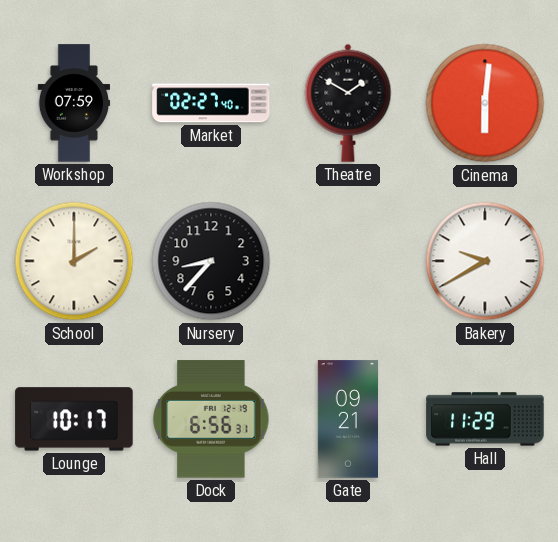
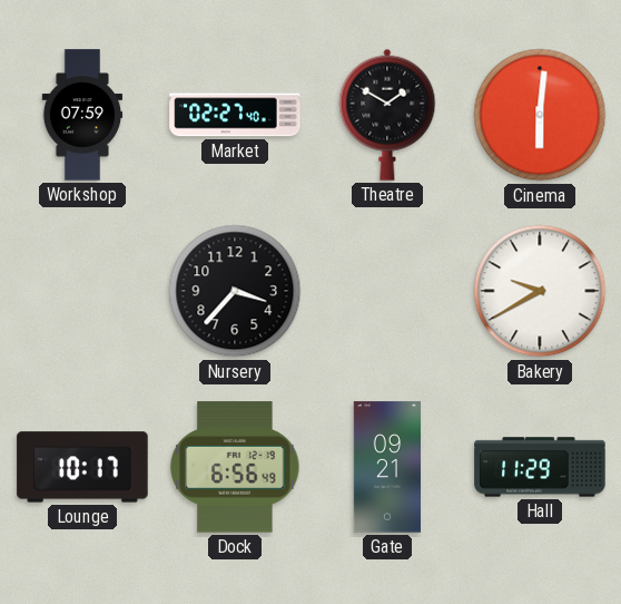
School: 2:00 -> none
Nursery: 8:37 -> 3:37
Dock: 6:56:31 -> 6:56:49
